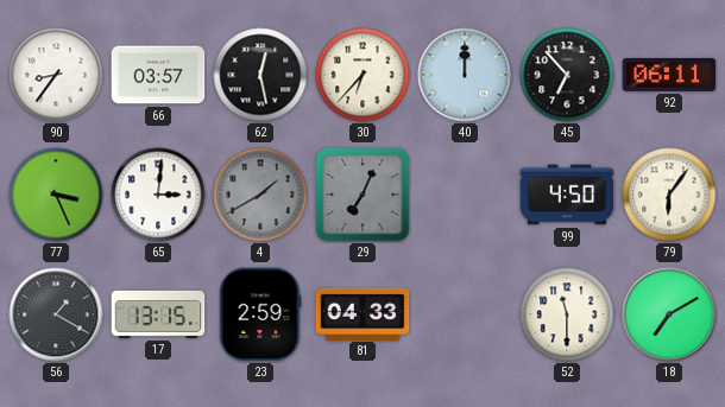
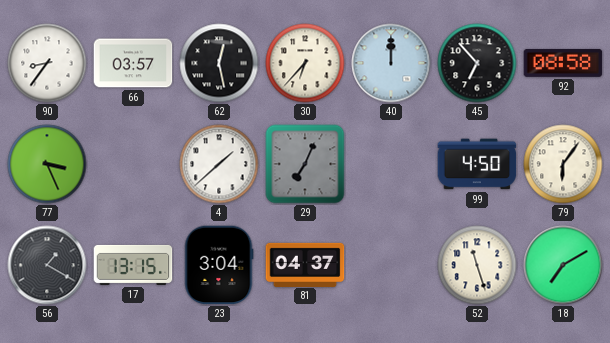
92: 06:11 -> 08:58
65: 3:01 -> none
4: 1:40 -> 1:38
4 dial: grey -> white
23: 2:59 -> 3:04
81: 04:33 -> 04:37
52: 11:30 -> 11:27
